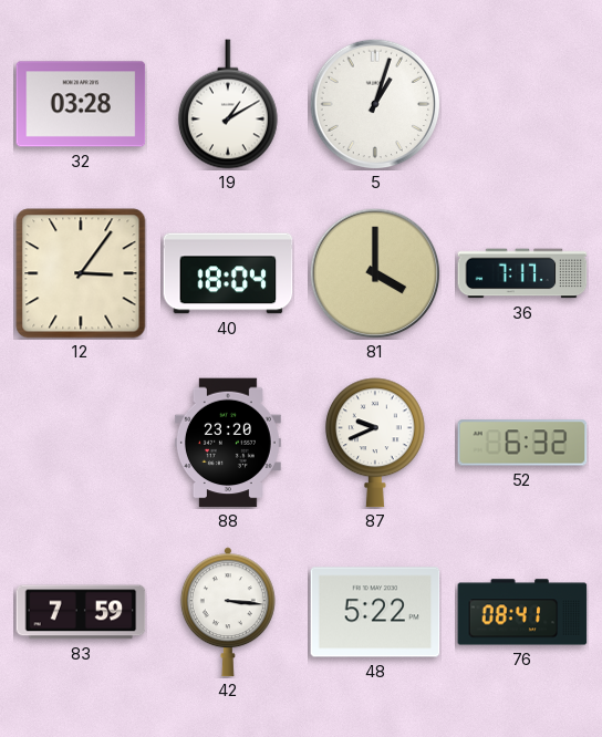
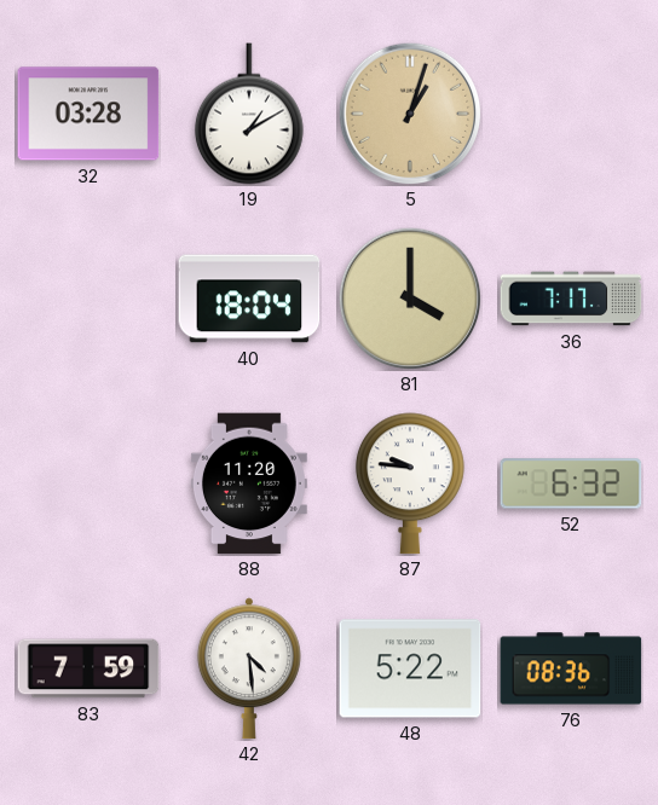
5 dial: white -> champagne
12: 3:06 -> none
88: 23:20 -> 11:20
87: 9:41 -> 9:46
42: 3:16 -> 4:29
76: 08:41 -> 08:36
